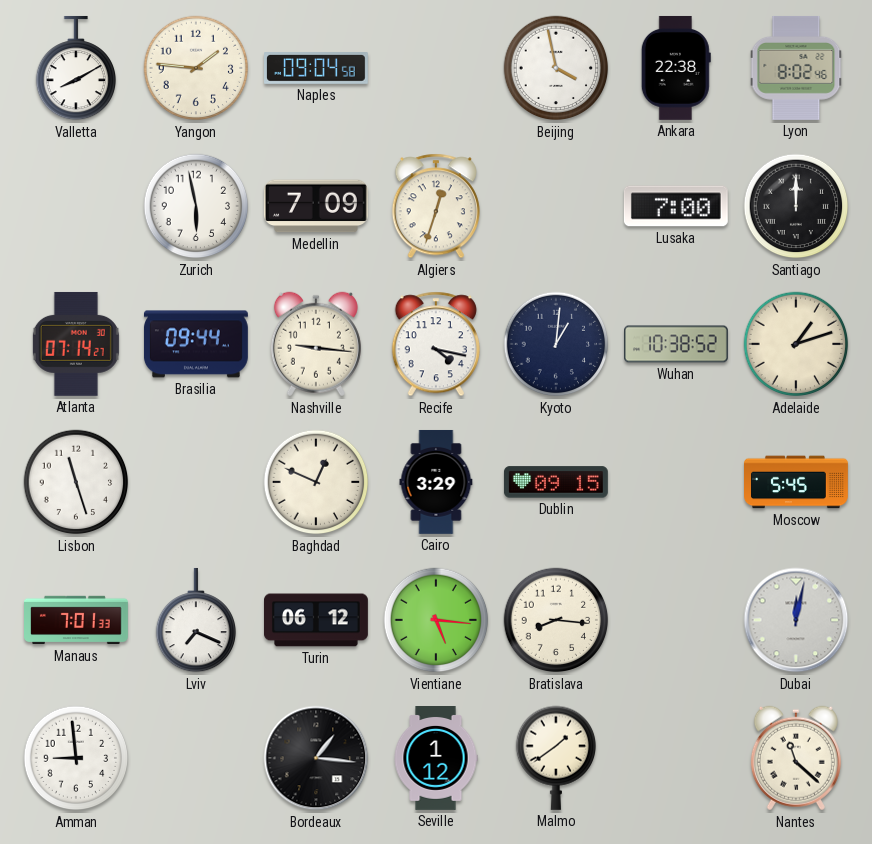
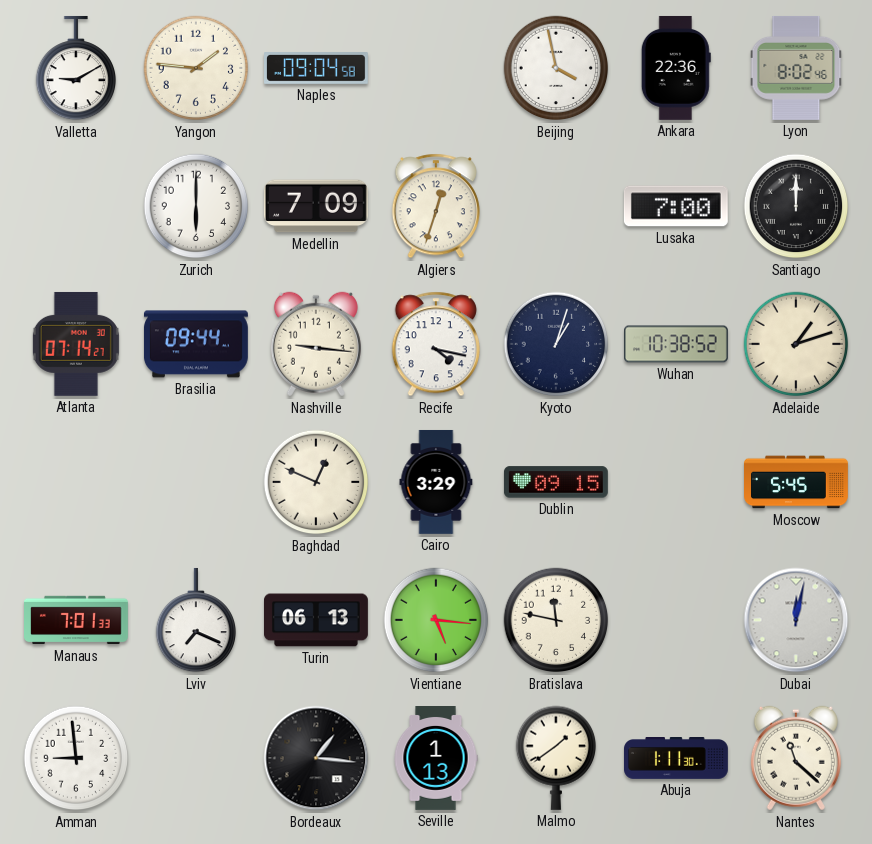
Valletta: 8:10 -> 9:10
Ankara: 22:38 -> 22:36
Zurich: 5:58 -> 6:00
Kyoto: 1:01 -> 1:03
Lisbon: 11:27 -> none
Turin: 06:12 -> 06:13
Bratislava: 8:16 -> 11:47
Seville: 1:12 -> 1:13
Abuja: none -> 1:11
